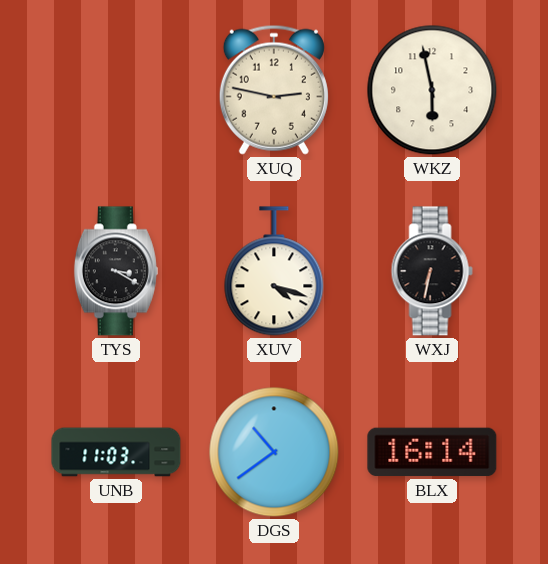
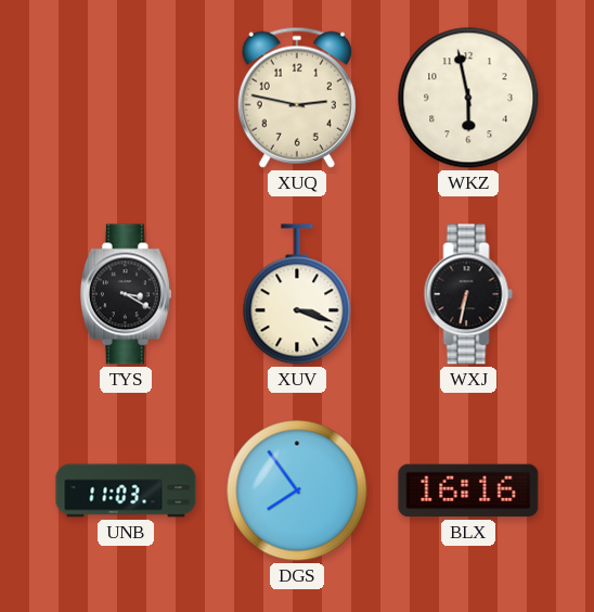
XUV: 4:18 -> 3:18
DGS: 10:39 -> 7:54
BLX: 16:14 -> 16:16
